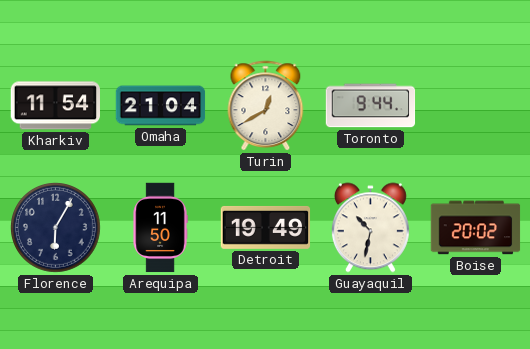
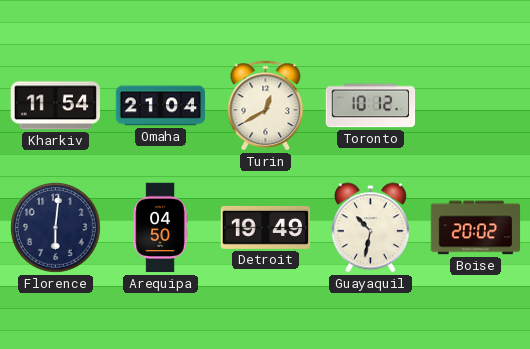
Toronto: 9:44 -> 10:12
Florence: 6:05 -> 6:01
Arequipa: 11:50 -> 04:50
